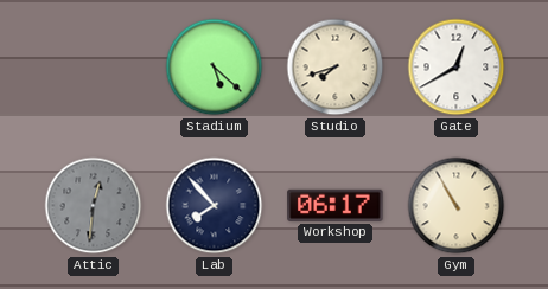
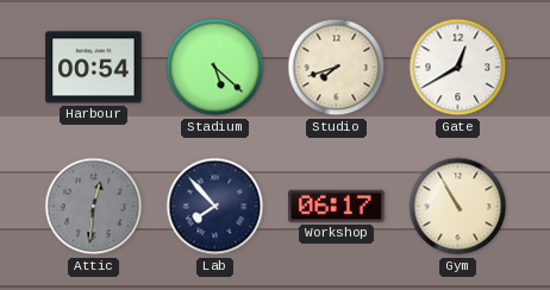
Harbour: none -> 00:54
